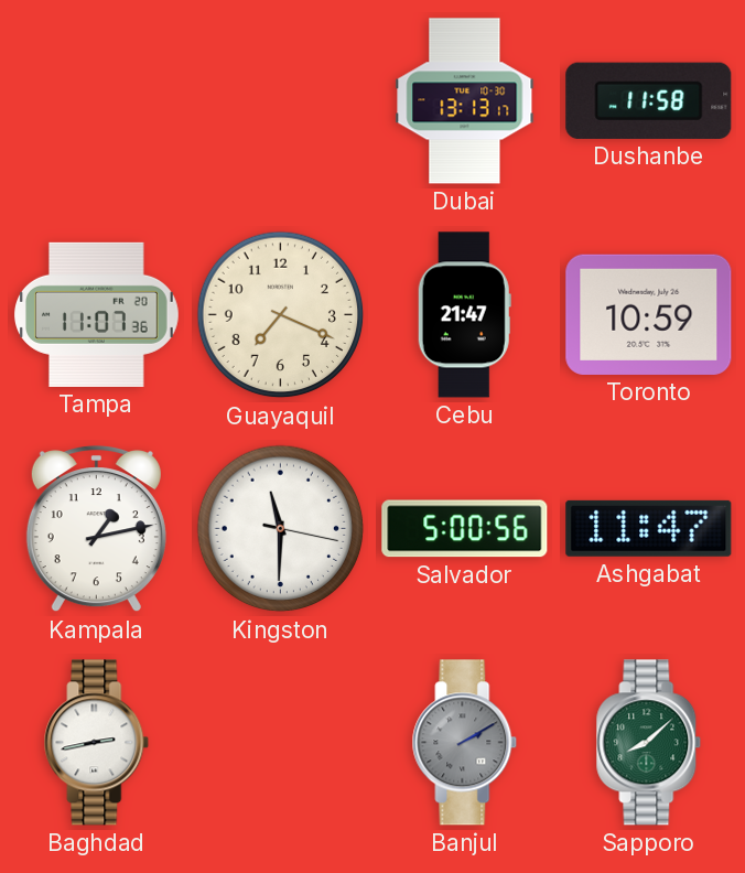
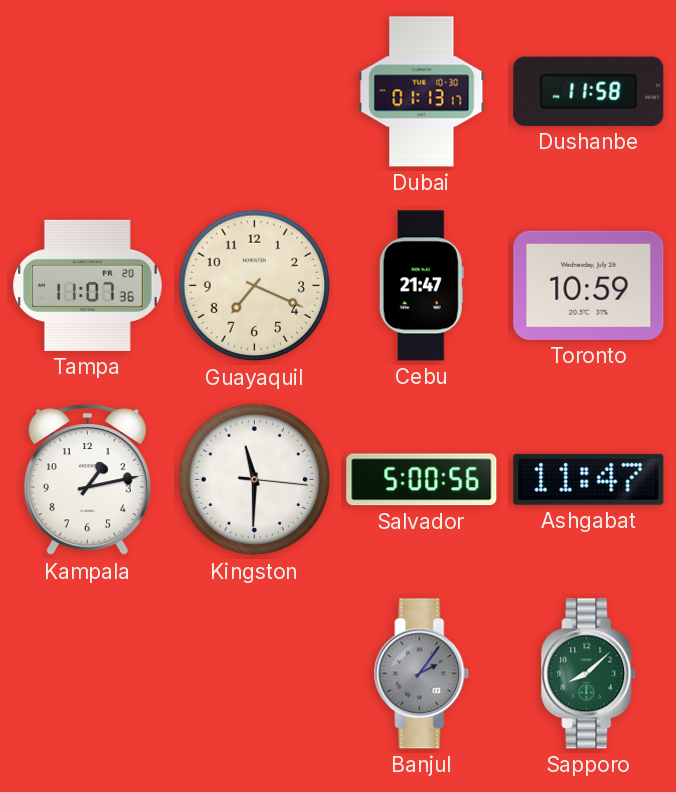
Dubai: 13:13 -> 01:13
Kingston: 11:30:17 -> 11:30:16
Baghdad: 2:43 -> none
Banjul: 2:10 -> 2:06
